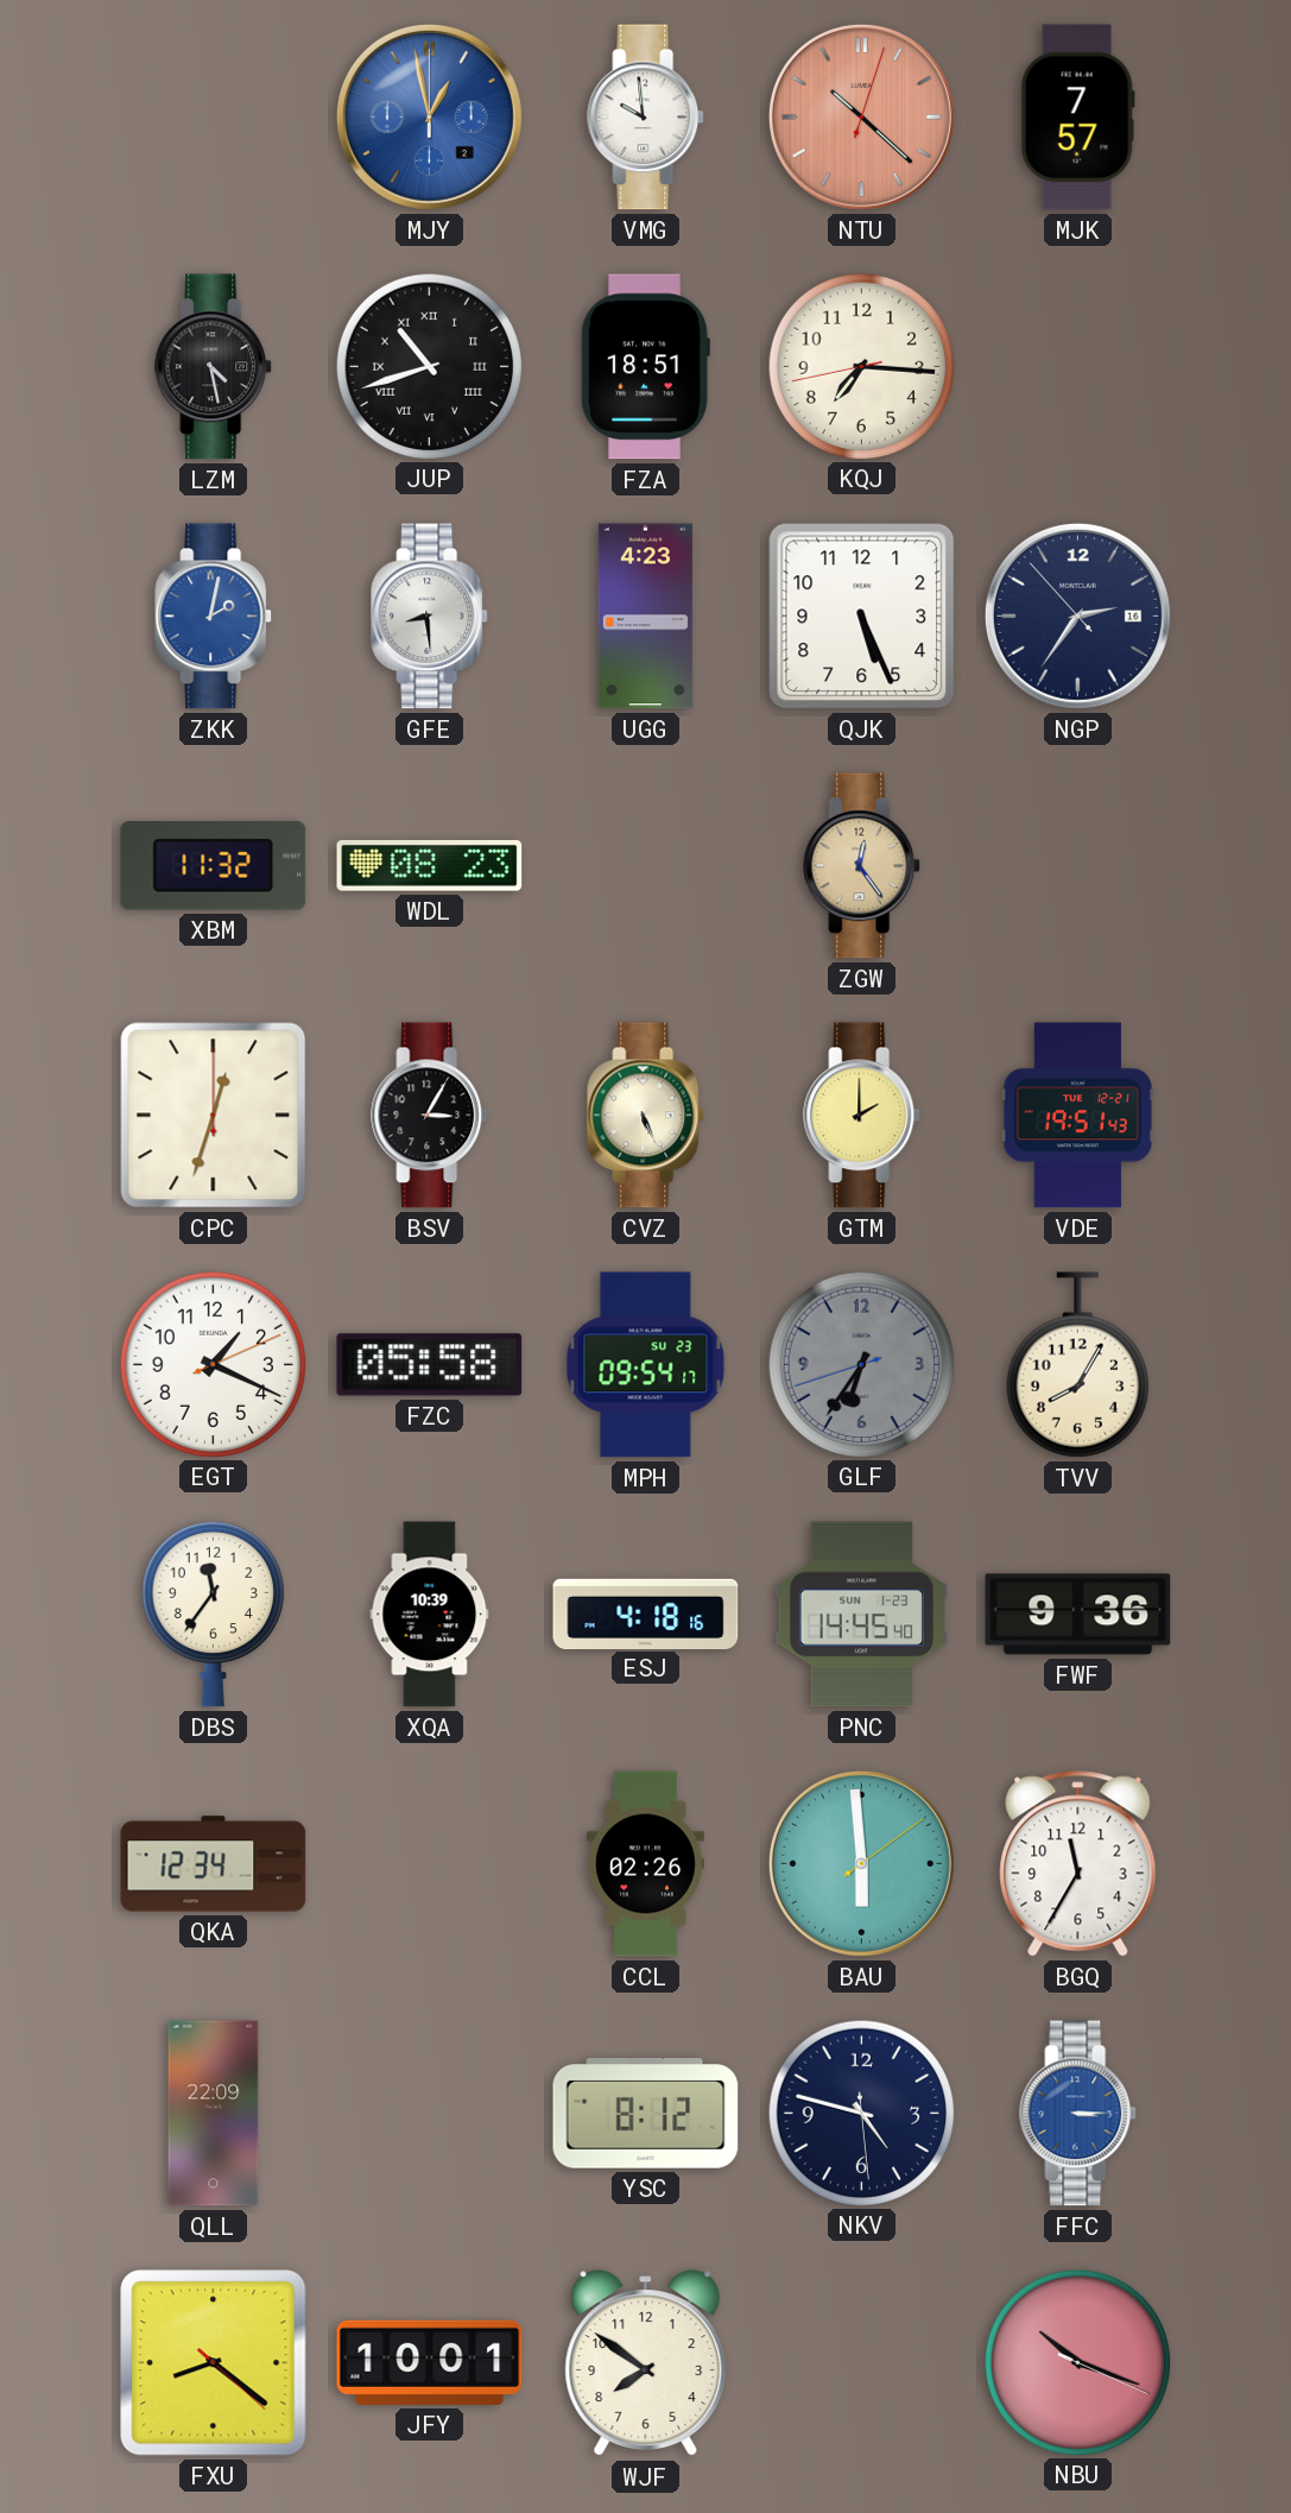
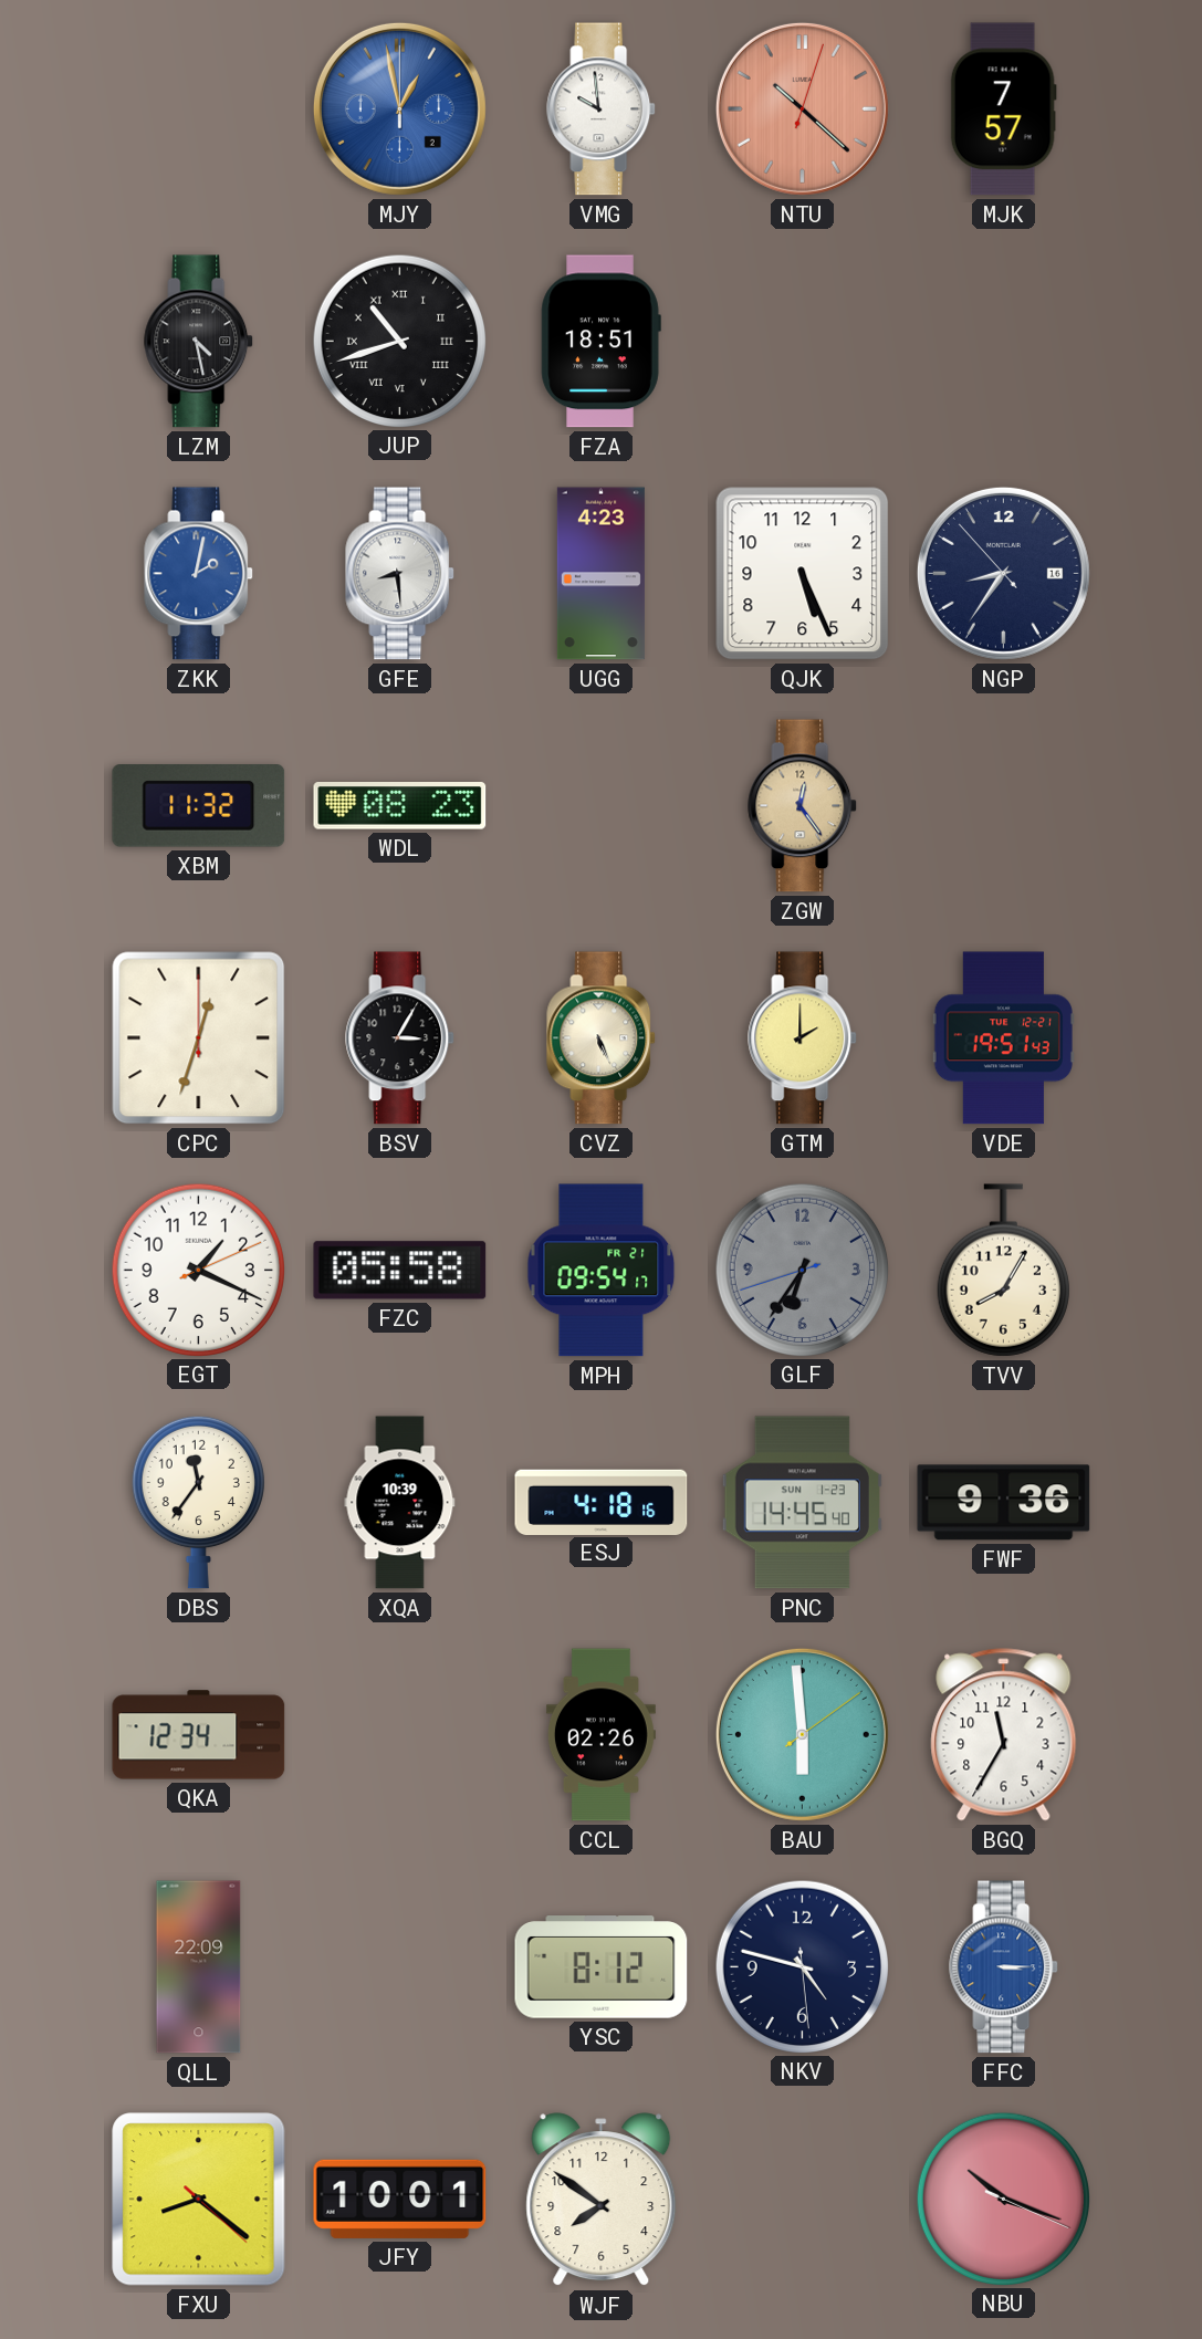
KQJ: 7:15 -> none
NGP: 2:35 -> 8:35
MPH date: SU 23 -> FR 21
